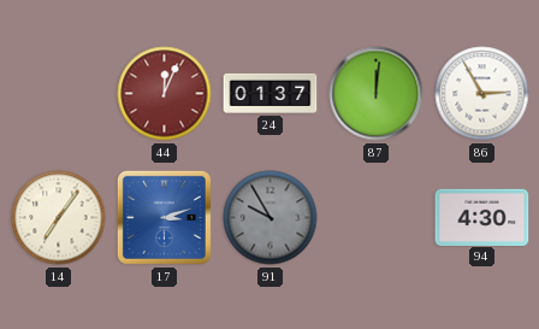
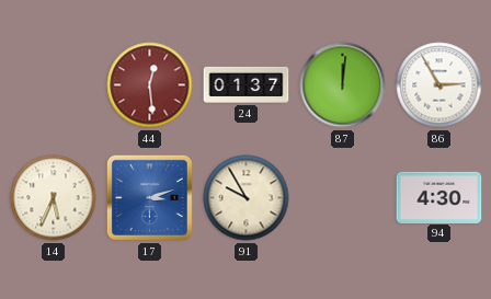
44: 12:04 -> 12:29
14: 7:06 -> 5:34
91 dial: grey -> cream
